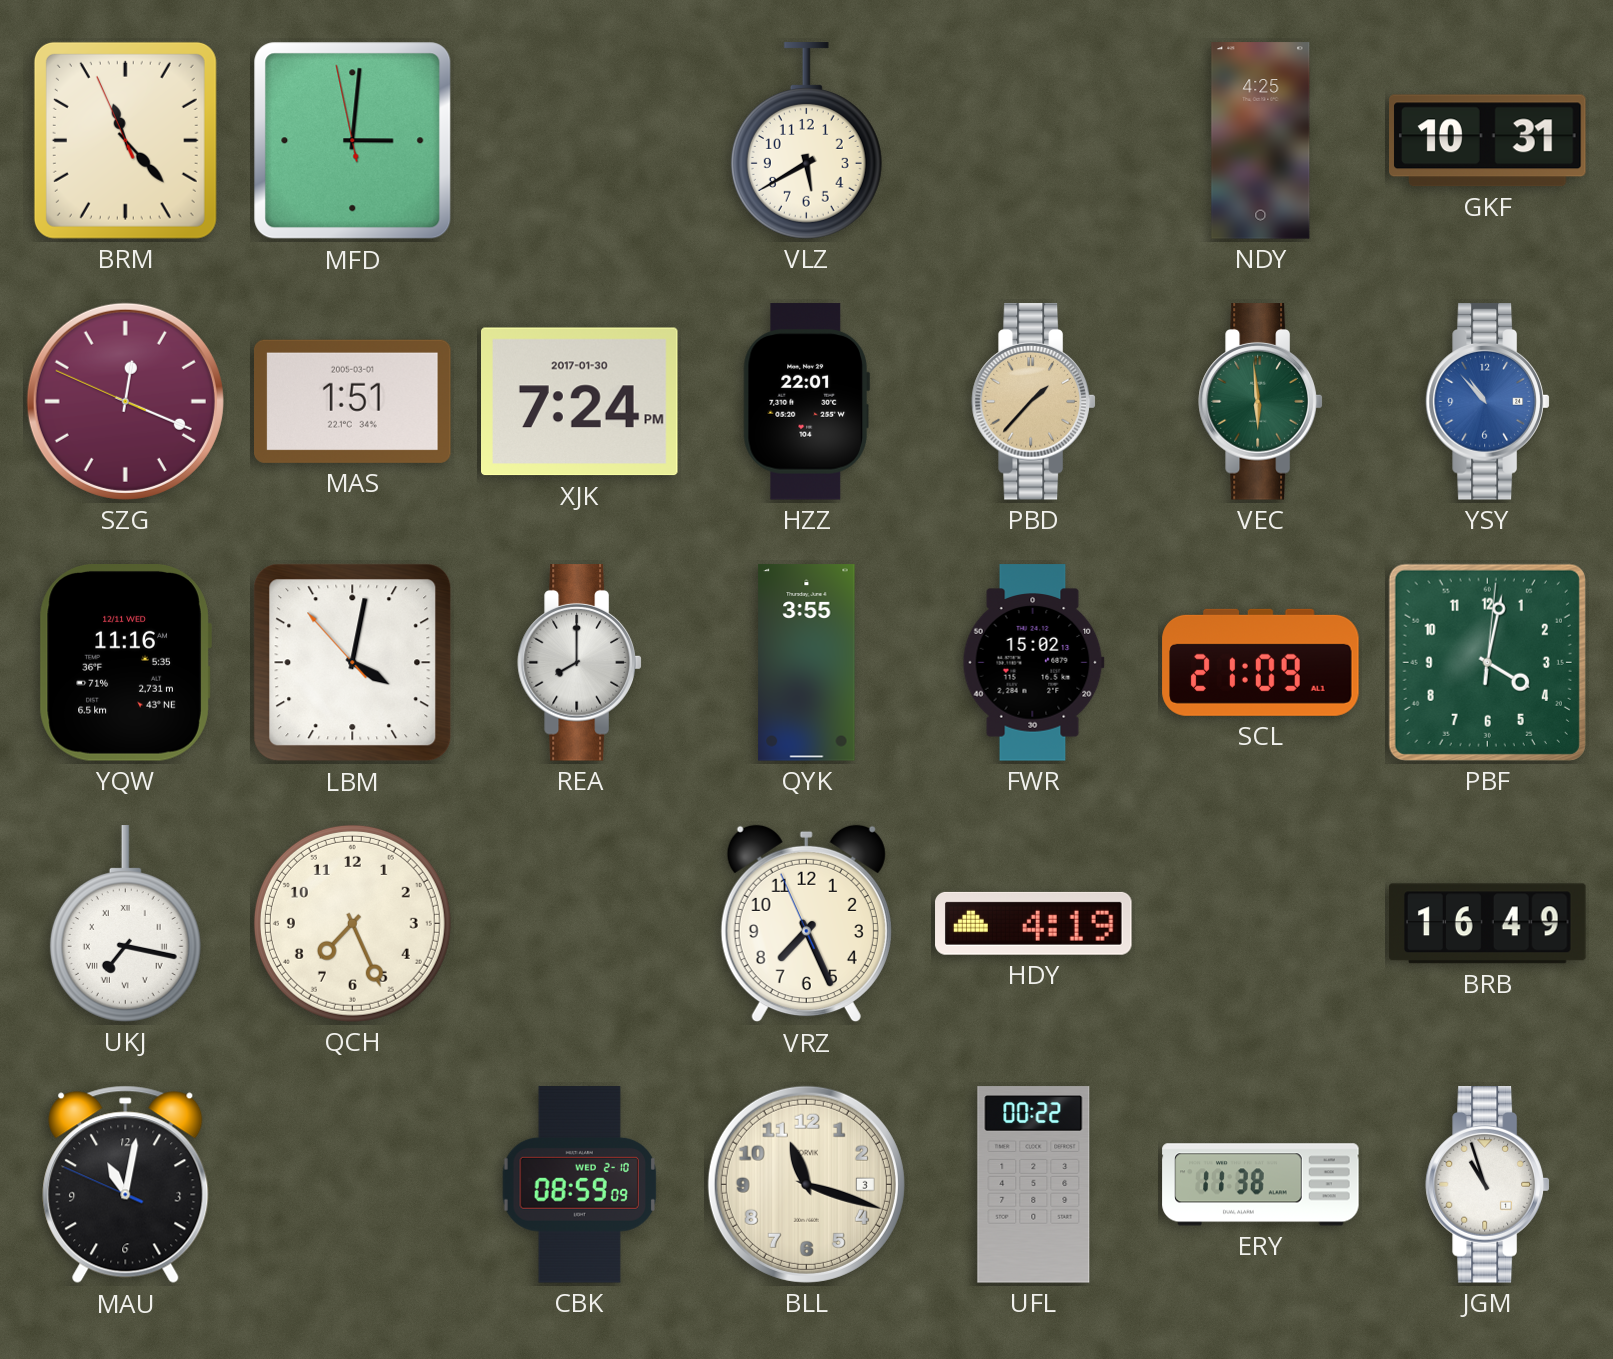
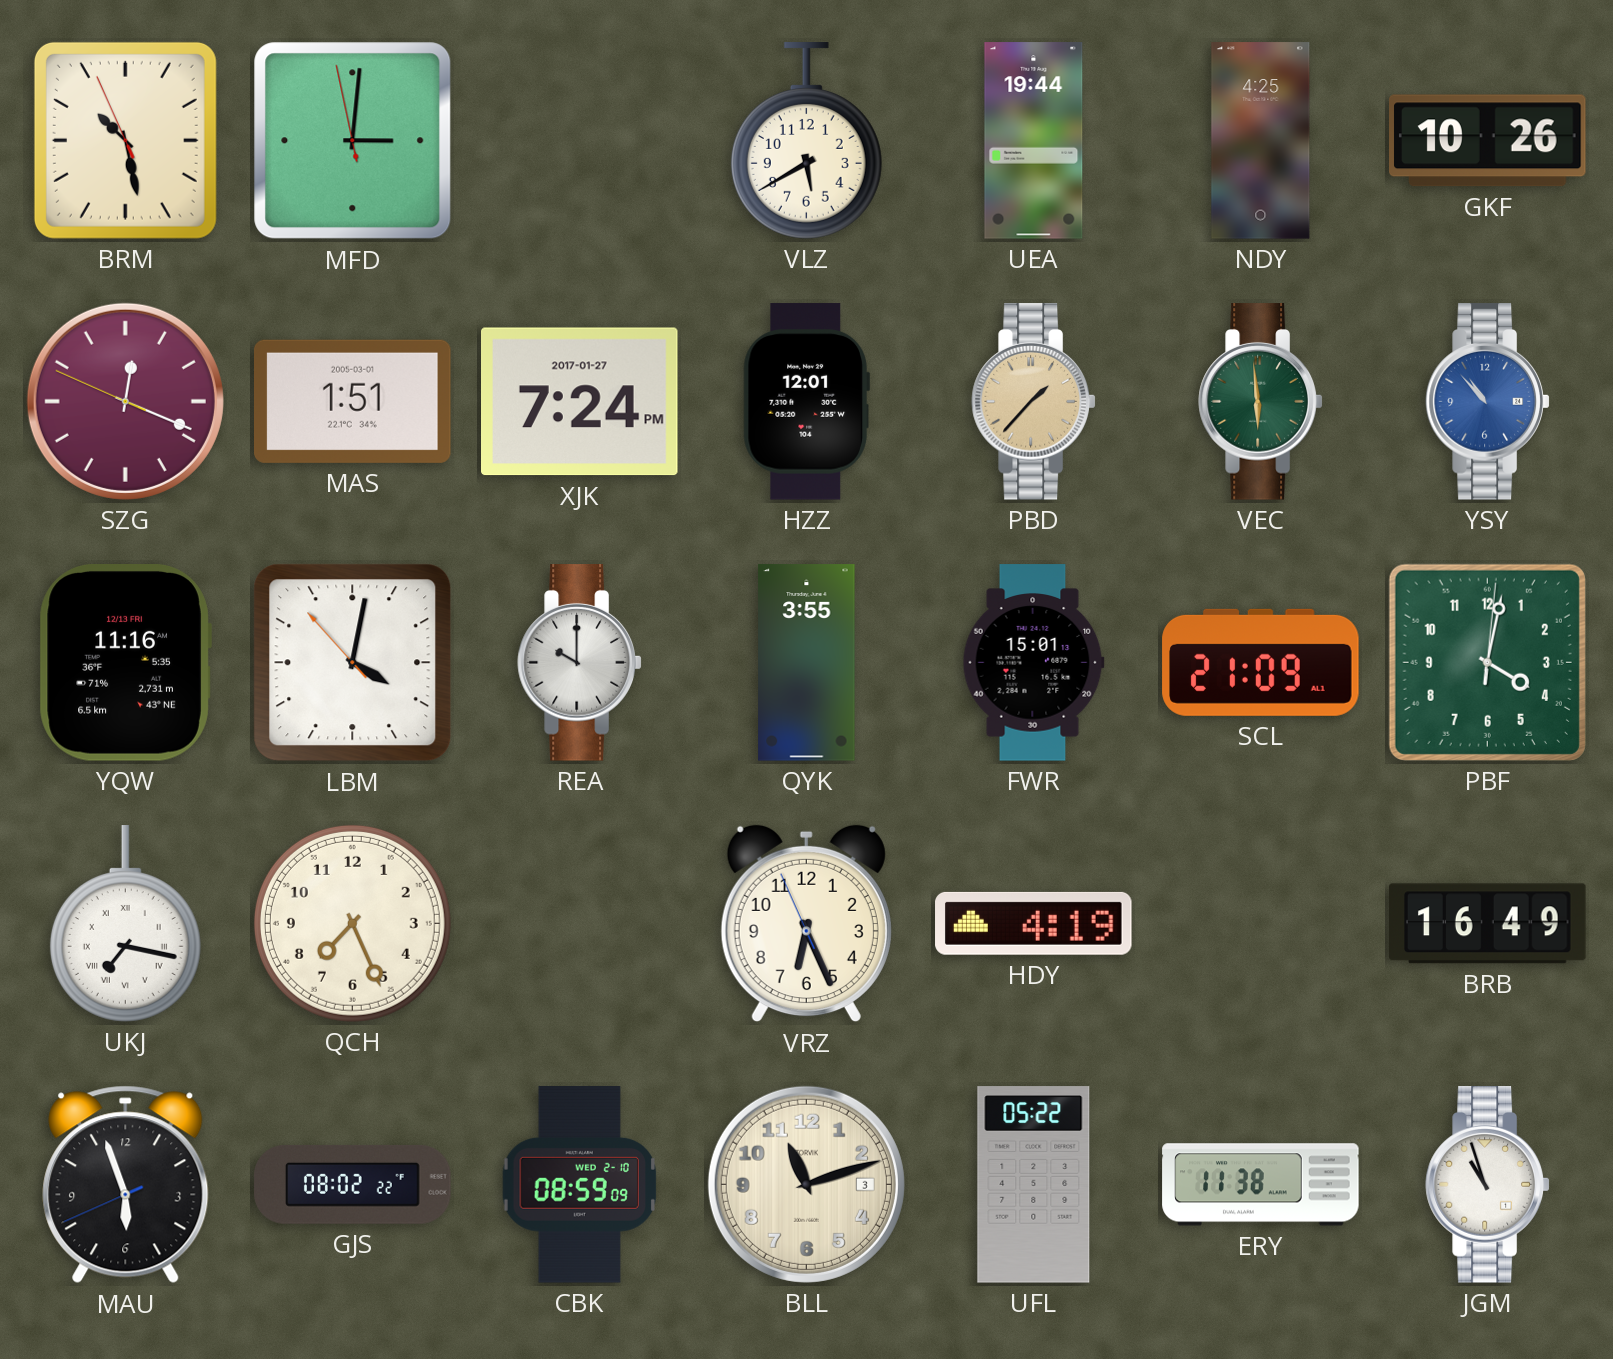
BRM: 11:22 -> 10:27
UEA: none -> 19:44
GKF: 10:31 -> 10:26
XJK date: 2017-01-30 -> 2017-01-27
HZZ: 22:01 -> 12:01
YQW date: 12/11 WED -> 12/13 FRI
REA: 8:00 -> 10:00
FWR: 15:02 -> 15:01
VRZ: 7:25 -> 6:25
MAU: 11:01 -> 5:56
GJS: none -> 08:02
BLL: 11:18 -> 11:12
UFL: 00:22 -> 05:22
